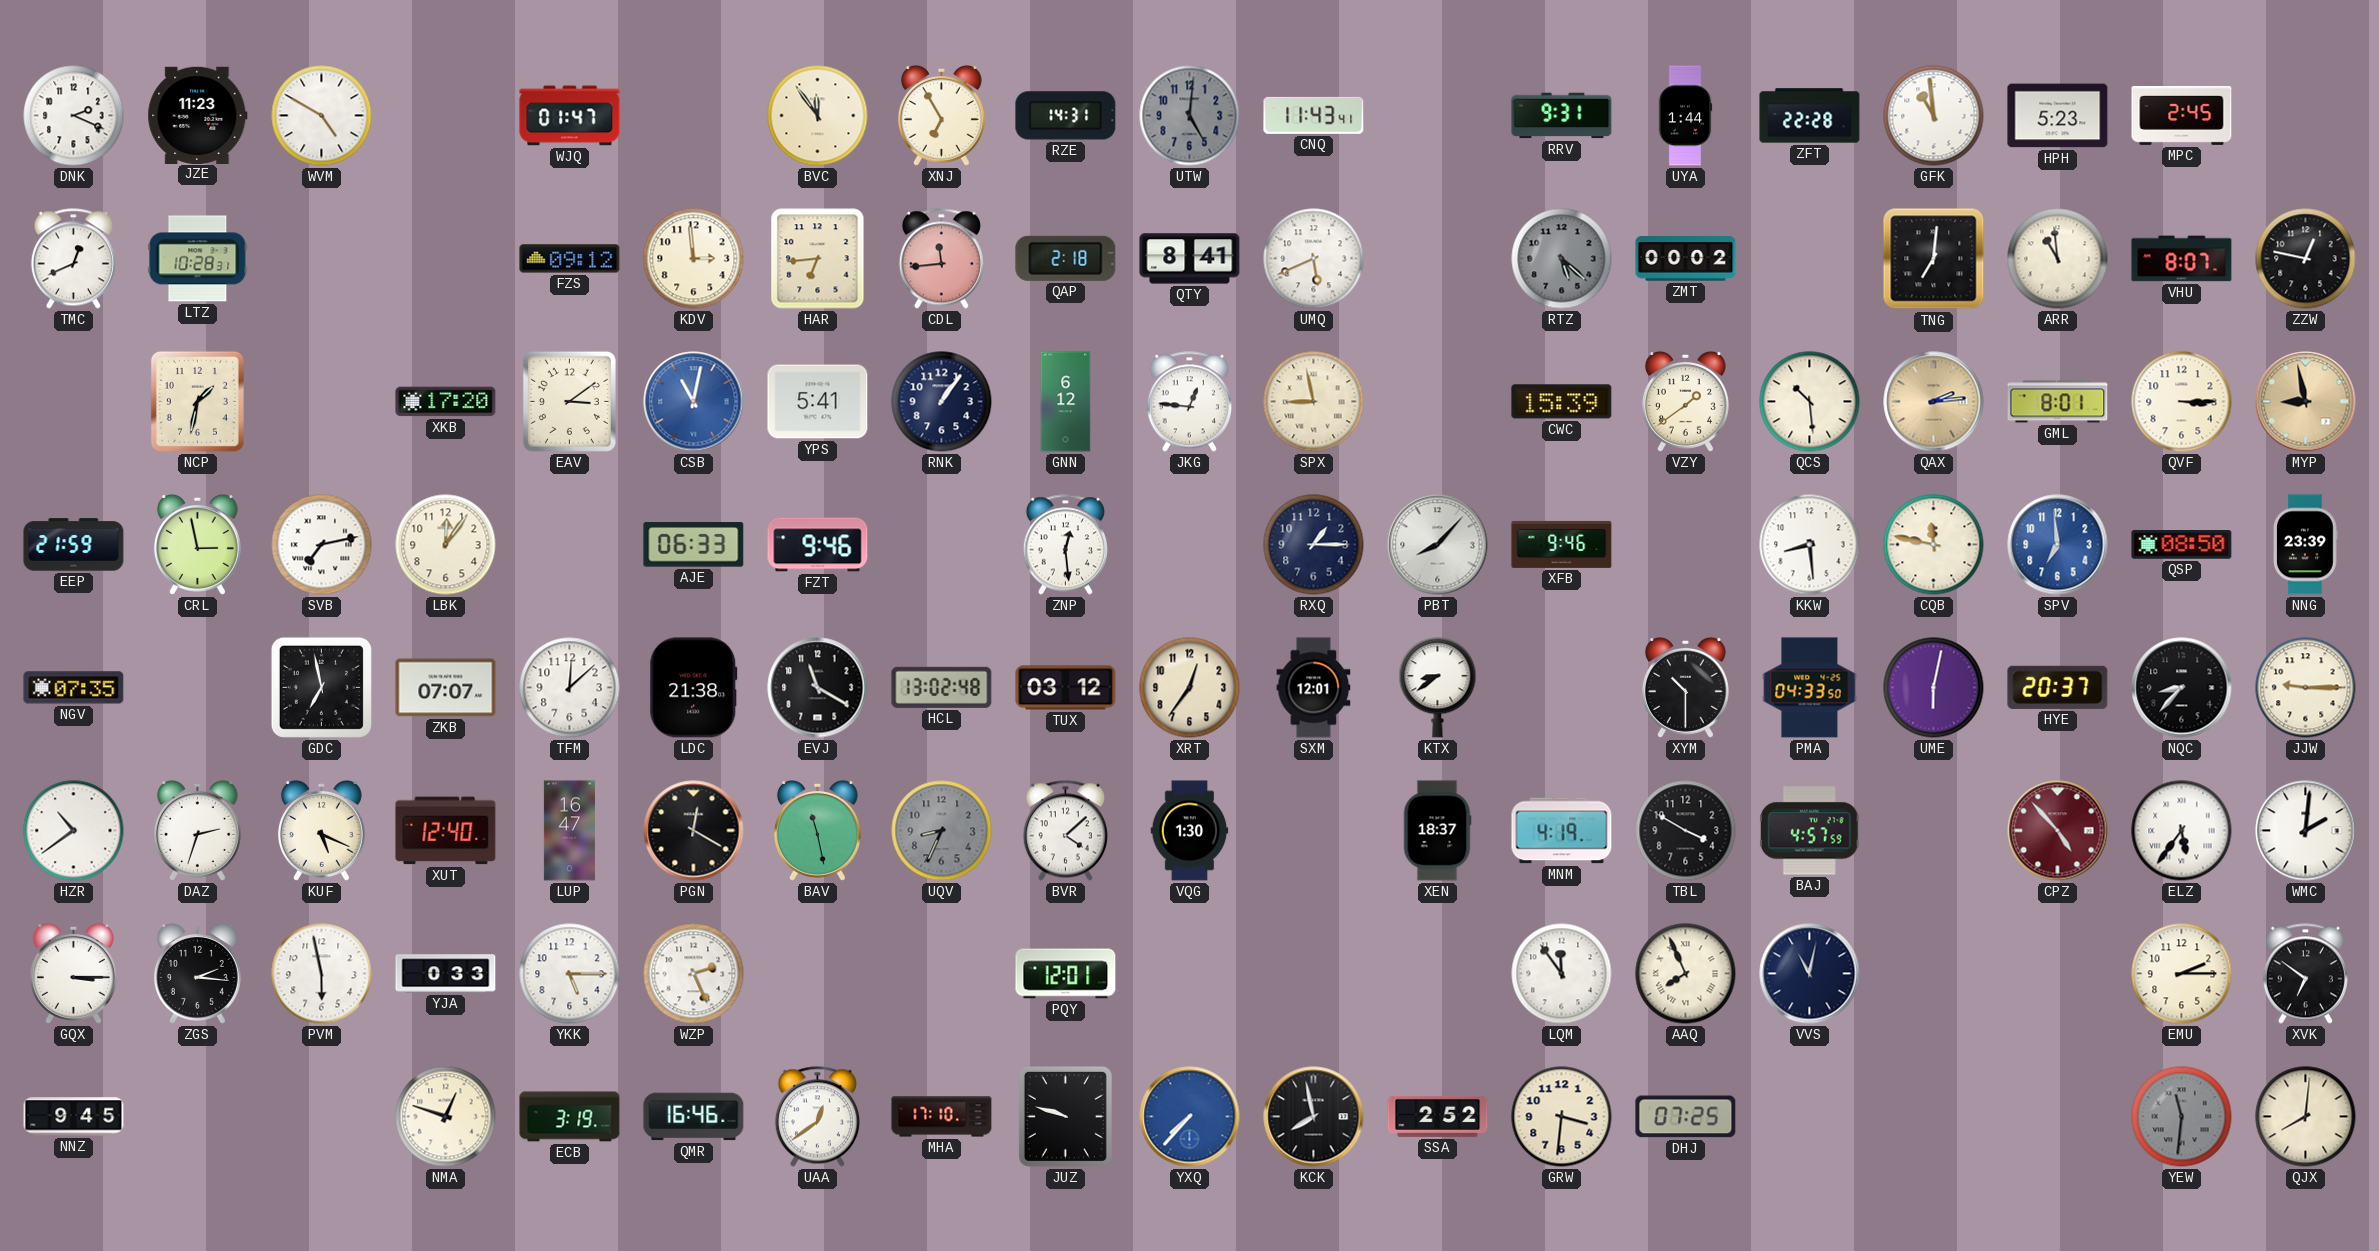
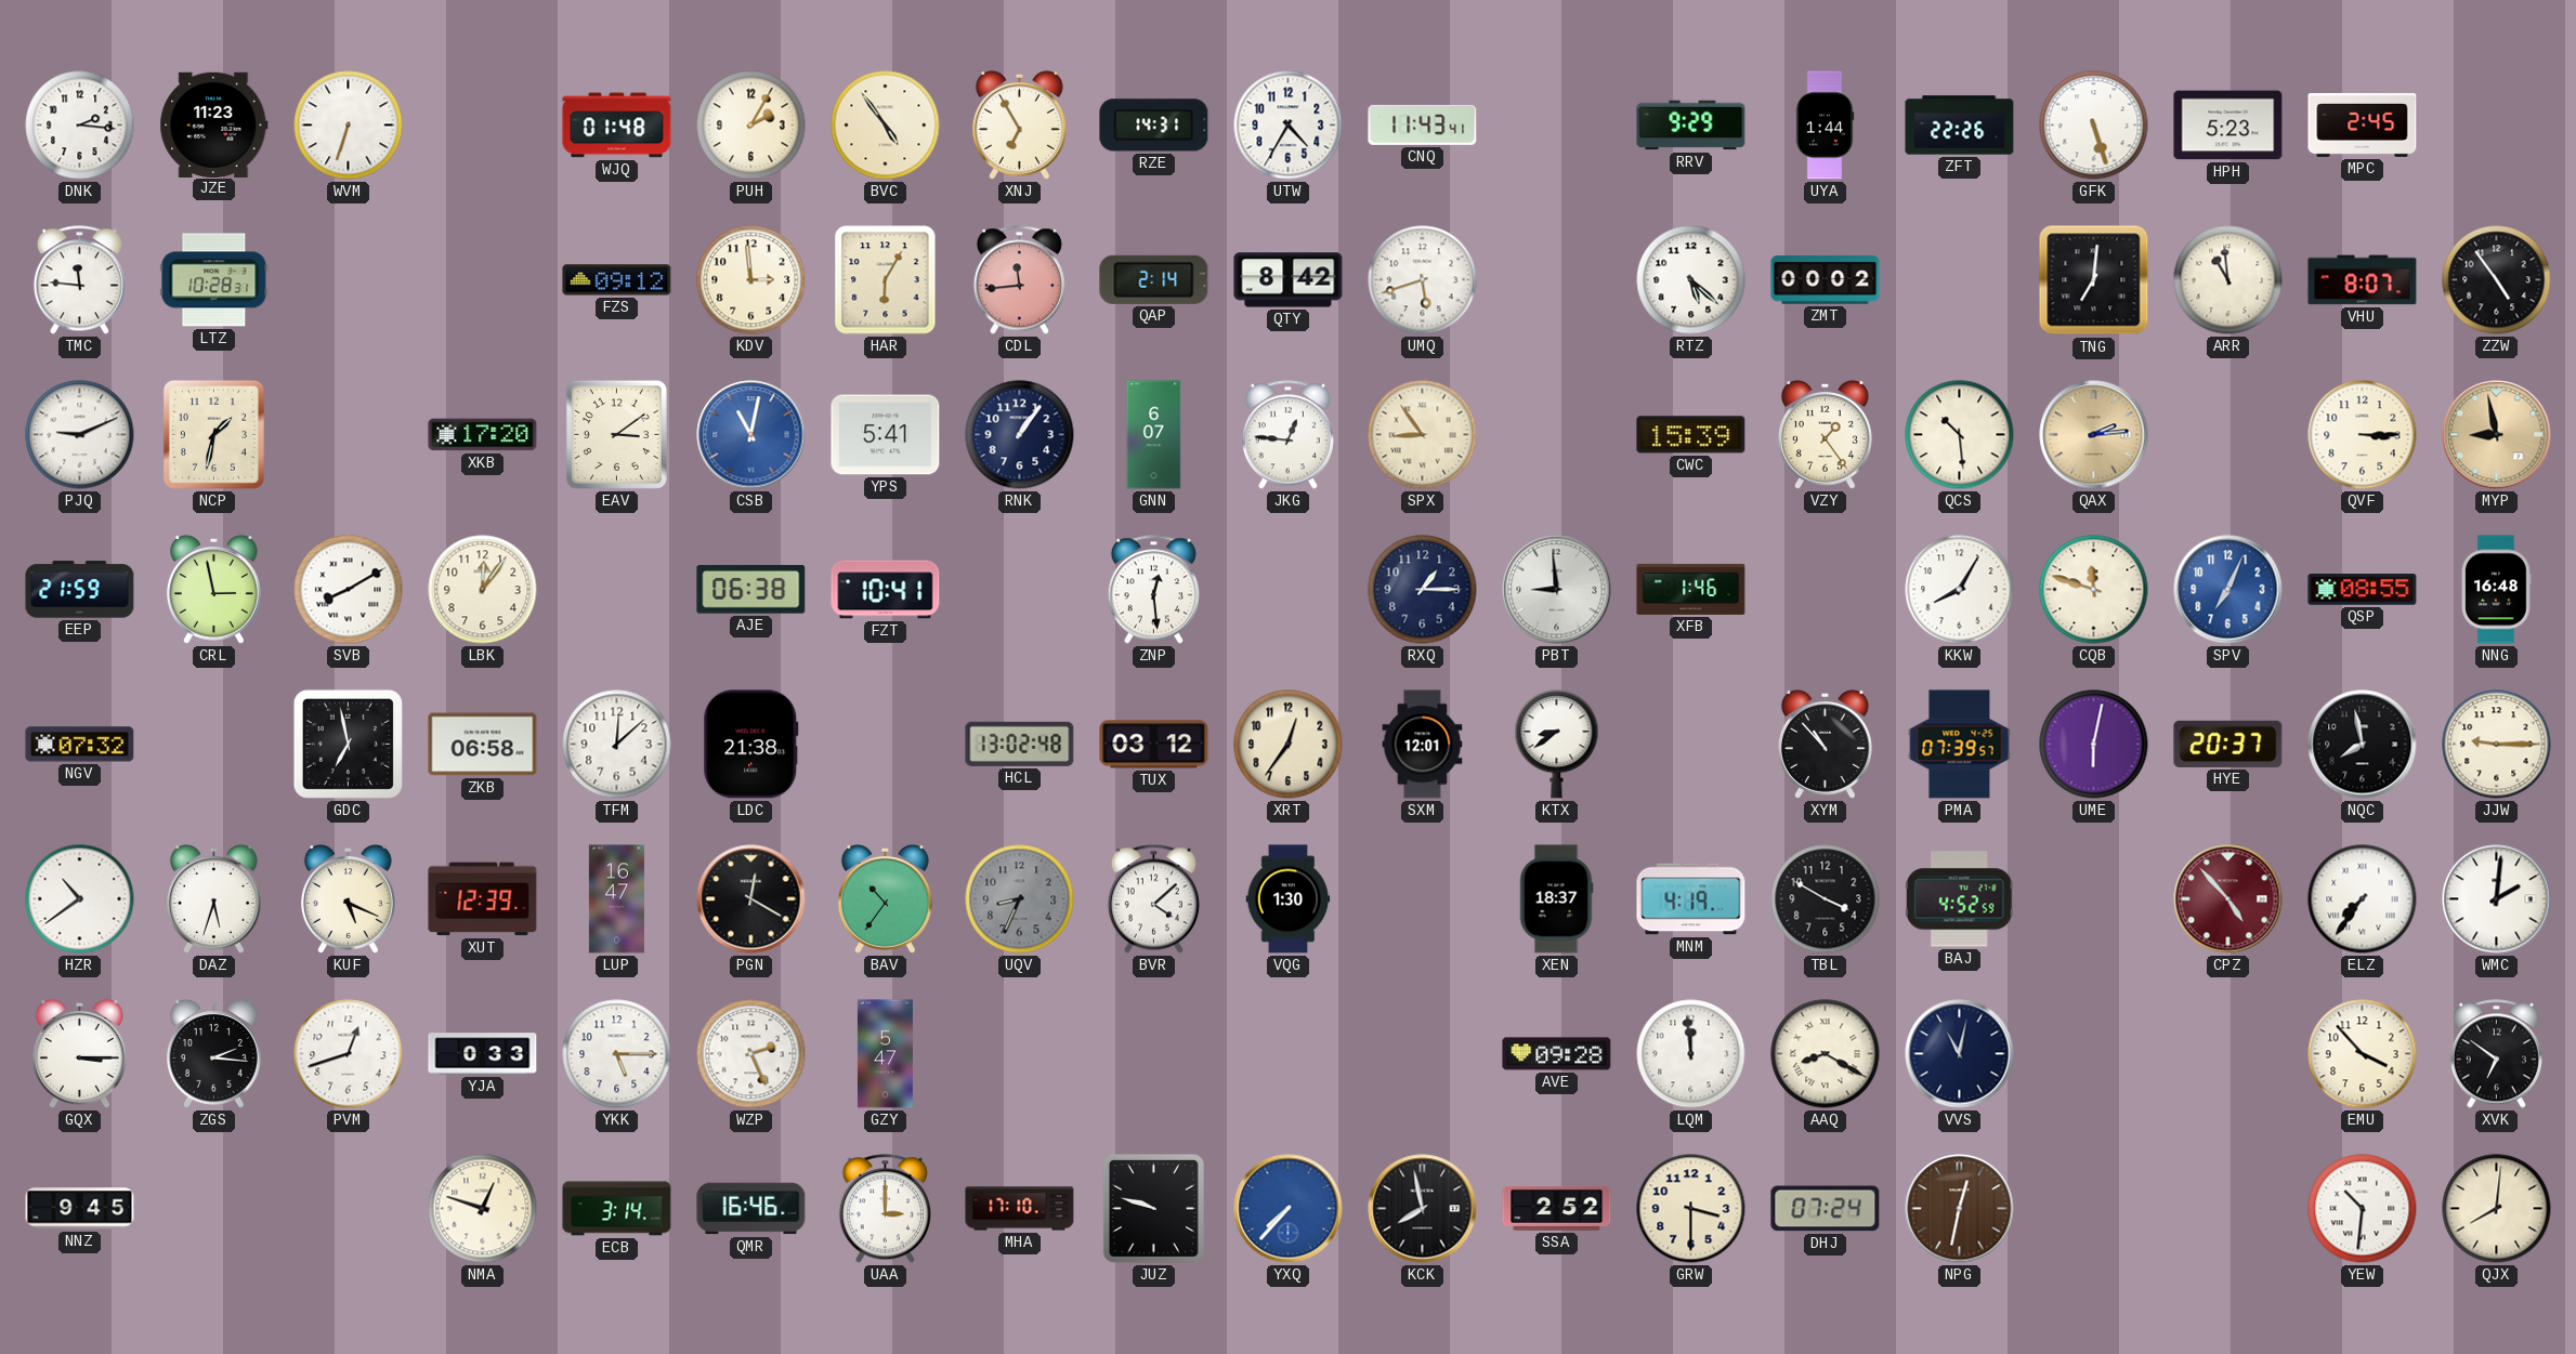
DNK: 2:19 -> 2:16
WVM: 4:50 -> 6:33
WJQ: 01:47 -> 01:48
PUH: none -> 2:05
BVC: 11:54 -> 4:54
UTW: 5:01 -> 4:35
UTW dial: grey -> white
RRV: 9:31 -> 9:29
ZFT: 22:28 -> 22:26
GFK: 10:59 -> 5:27
TMC: 12:41 -> 11:46
HAR: 6:44 -> 6:05
QAP: 2:18 -> 2:14
QTY: 8:41 -> 8:42
UMQ: 5:41 -> 5:42
RTZ dial: grey -> white
ZZW: 12:47 -> 4:54
PJQ: none -> 9:11
GNN: 6:12 -> 6:07
SPX: 8:58 -> 8:54
VZY: 1:39 -> 1:24
GML: 8:01 -> none
SVB: 7:13 -> 8:10
AJE: 06:33 -> 06:38
FZT: 9:46 -> 10:41
PBT: 8:07 -> 8:59
XFB: 9:46 -> 1:46
KKW: 8:29 -> 8:05
CQB: 11:47 -> 11:48
SPV: 6:59 -> 7:04
QSP: 08:50 -> 08:55
NNG: 23:39 -> 16:48
NGV: 07:35 -> 07:32
ZKB: 07:07 -> 06:58
EVJ: 11:20 -> none
XYM: 10:30 -> 10:53
PMA: 04:33 -> 07:39
NQC: 8:37 -> 7:58
DAZ: 2:33 -> 5:33
XUT: 12:40 -> 12:39
BAV: 11:28 -> 10:36
BAJ: 4:57 -> 4:52
ELZ: 5:36 -> 7:36
PVM: 5:58 -> 12:42
GZY: none -> 5:47
PQY: 12:01 -> none
AVE: none -> 09:28
LQM: 11:54 -> 11:59
AAQ: 7:56 -> 8:20
EMU: 2:15 -> 3:53
ECB: 3:19 -> 3:14
UAA: 12:39 -> 3:00
GRW: 3:31 -> 3:30
DHJ: 07:25 -> 07:24
NPG: none -> 12:32
YEW: 11:31 -> 10:31
YEW dial: grey -> white
